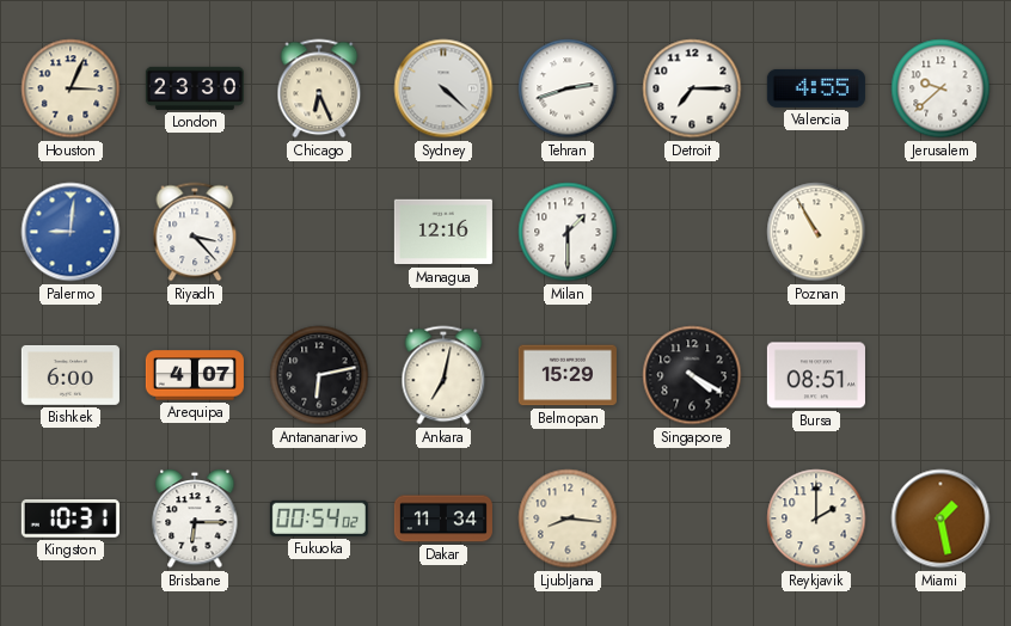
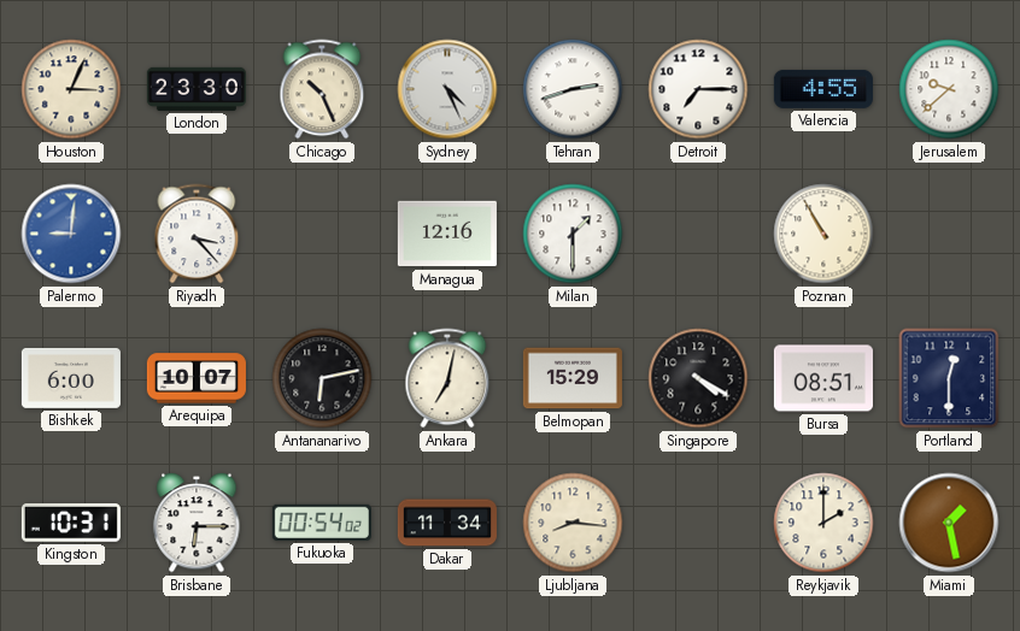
Chicago: 6:26 -> 10:26
Sydney: 4:22 -> 4:26
Arequipa: 4:07 -> 10:07
Portland: none -> 12:30
